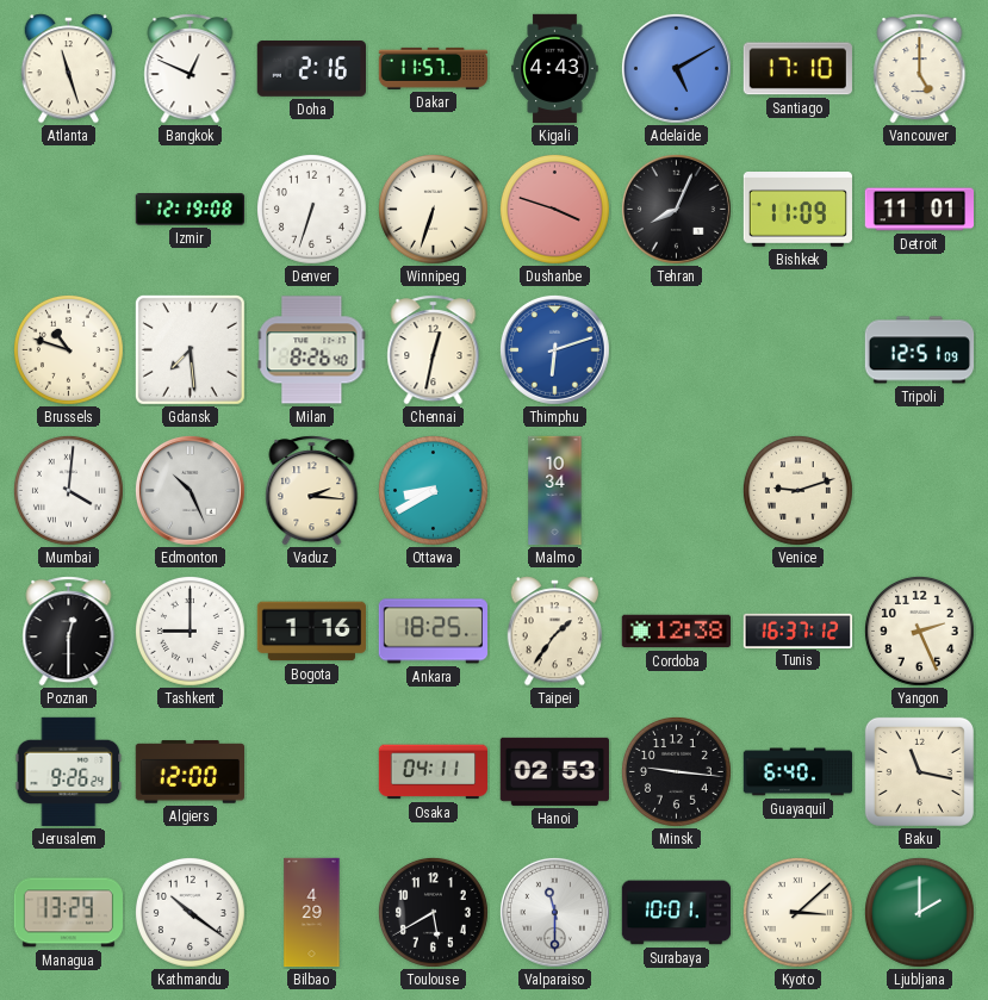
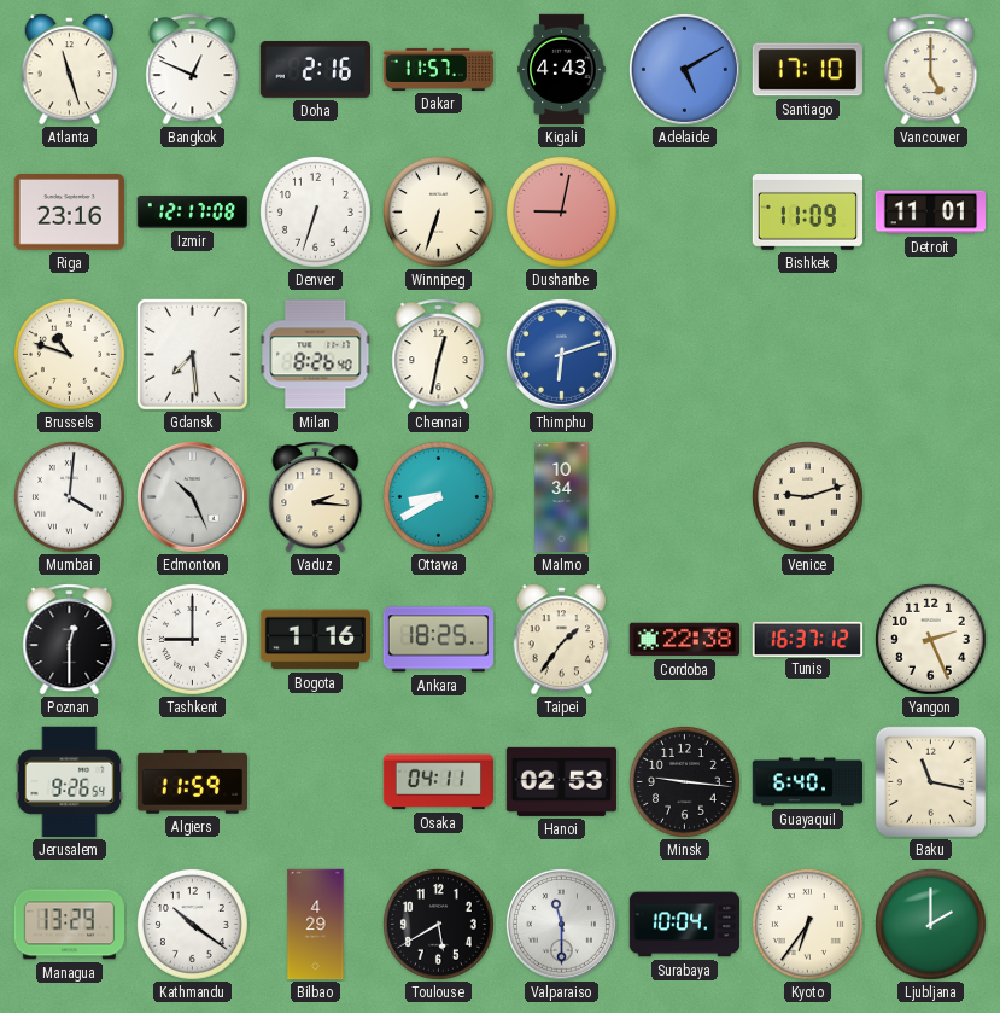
Riga: none -> 23:16
Izmir: 12:19 -> 12:17
Dushanbe: 3:48 -> 9:02
Tehran: 8:04 -> none
Tripoli: 12:51 -> none
Cordoba: 12:38 -> 22:38
Jerusalem: 9:26:24 -> 9:26:54
Algiers: 12:00 -> 11:59
Surabaya: 10:01 -> 10:04
Kyoto: 3:08 -> 6:36
